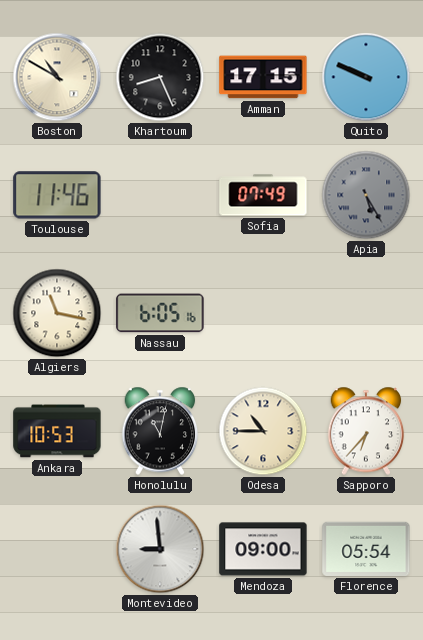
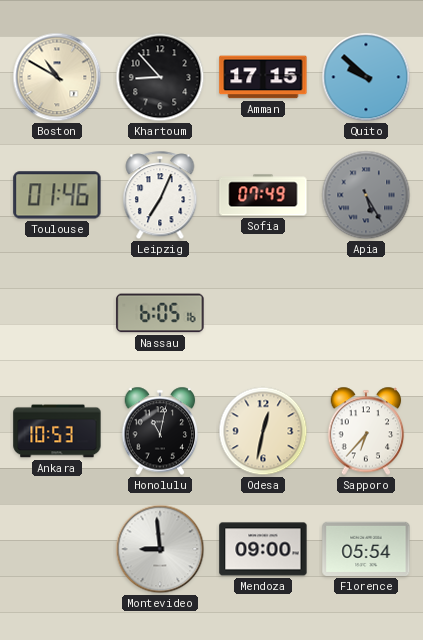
Khartoum: 8:26 -> 8:53
Quito: 9:49 -> 9:52
Toulouse: 11:46 -> 01:46
Leipzig: none -> 7:04
Algiers: 11:17 -> none
Odesa: 10:45 -> 12:32
